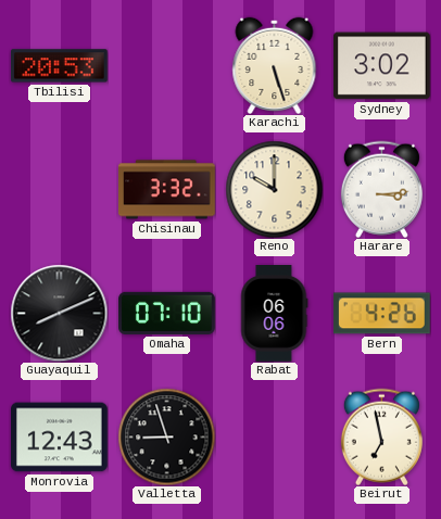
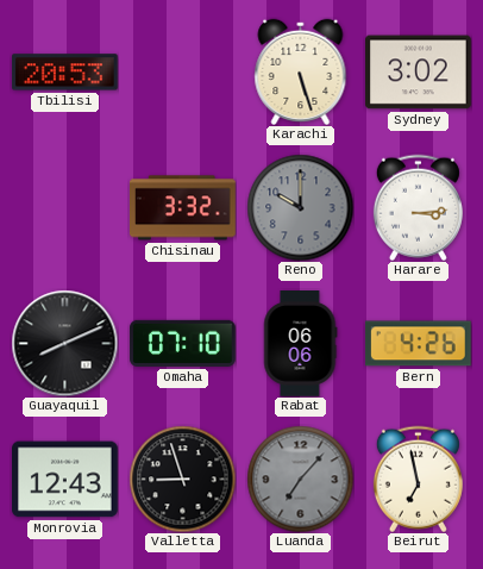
Reno dial: cream -> grey
Luanda: none -> 7:07
